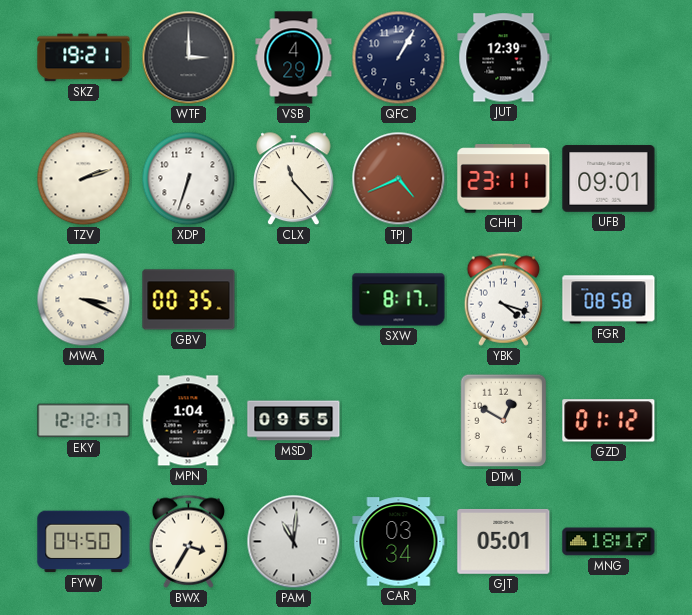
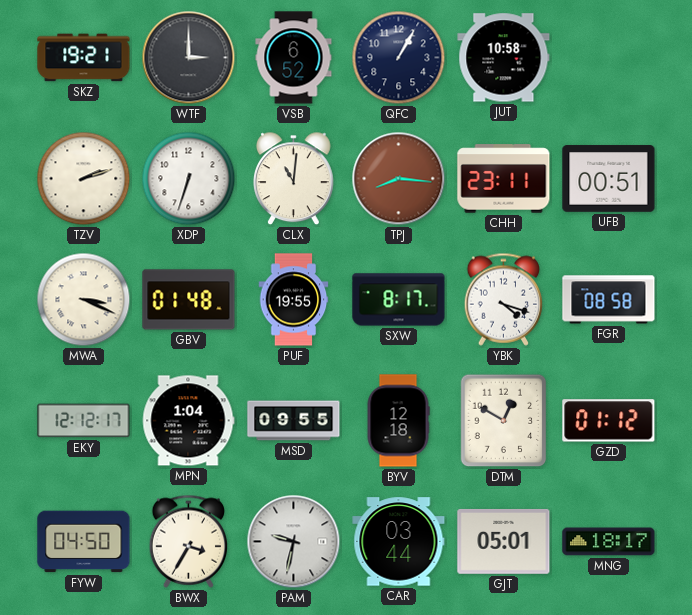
VSB: 4:29 -> 6:52
JUT: 12:39 -> 10:58
CLX: 11:23 -> 11:01
TPJ: 4:41 -> 8:16
UFB: 09:01 -> 00:51
GBV: 00:35 -> 01:48
PUF: none -> 19:55
BYV: none -> 12:18
PAM: 11:01 -> 9:32
CAR: 03:34 -> 03:44
